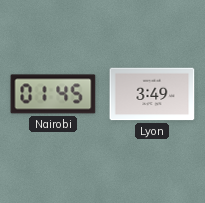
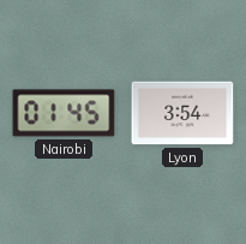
Lyon: 3:49 -> 3:54
